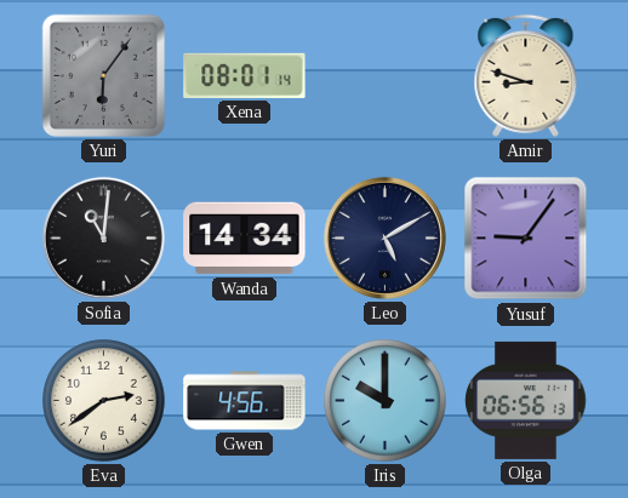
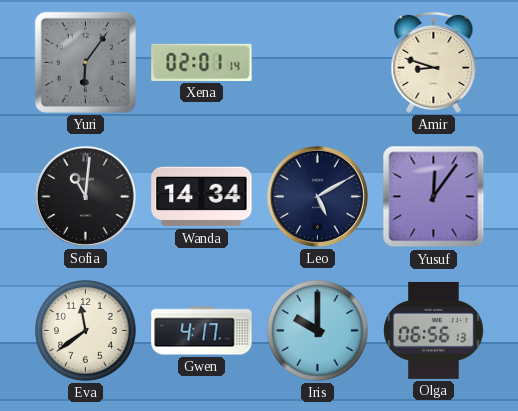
Xena: 08:01 -> 02:01
Yusuf: 9:06 -> 12:06
Eva: 2:39 -> 11:39
Gwen: 4:56 -> 4:17
